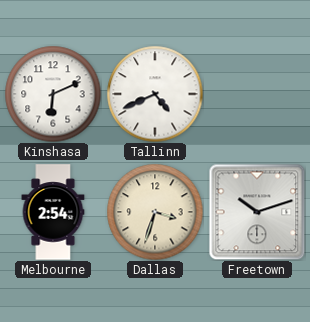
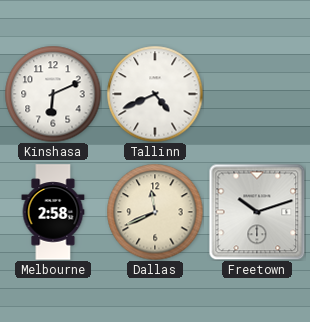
Melbourne: 2:54 -> 2:58
Dallas: 3:33 -> 11:41
